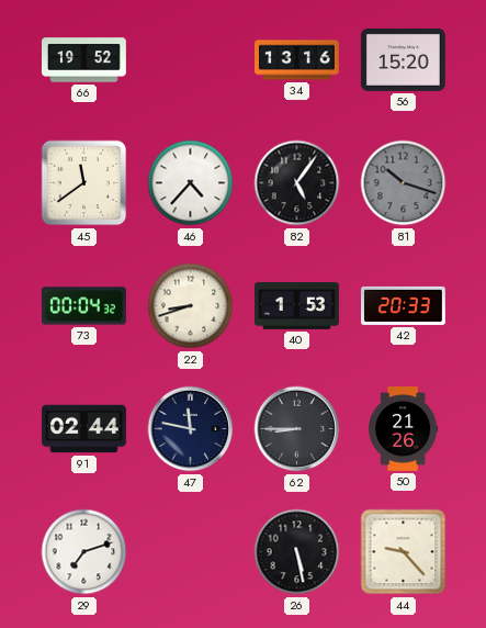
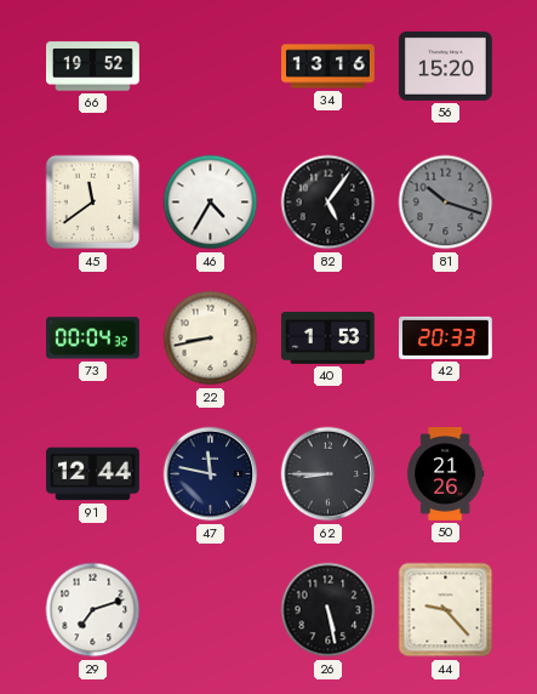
46: 4:37 -> 4:35
22: 8:42 -> 8:43
91: 02:44 -> 12:44
